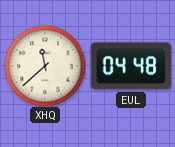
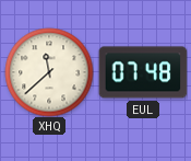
EUL: 04:48 -> 07:48
